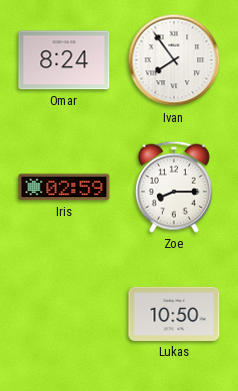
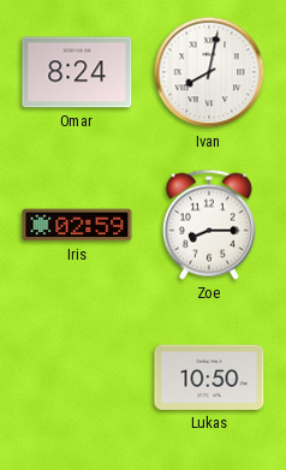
Ivan: 7:54 -> 8:02
